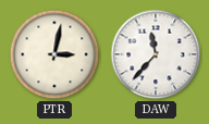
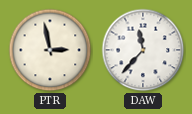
PTR: 3:02 -> 2:58
